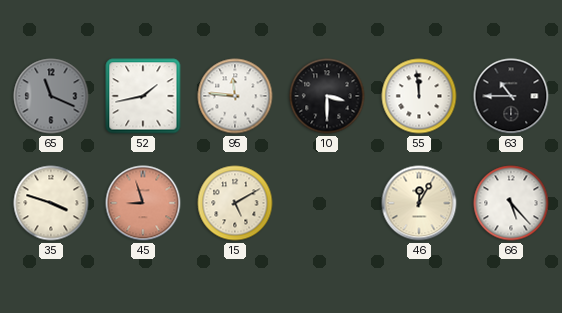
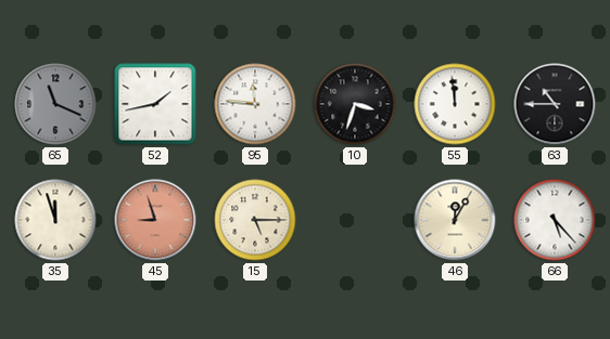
10: 3:30 -> 3:33
35: 3:48 -> 11:57
15: 5:10 -> 5:15
